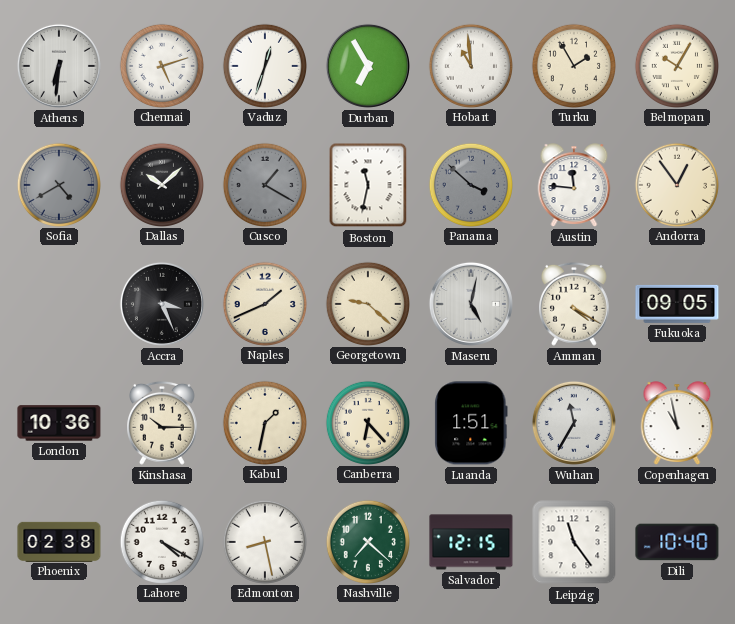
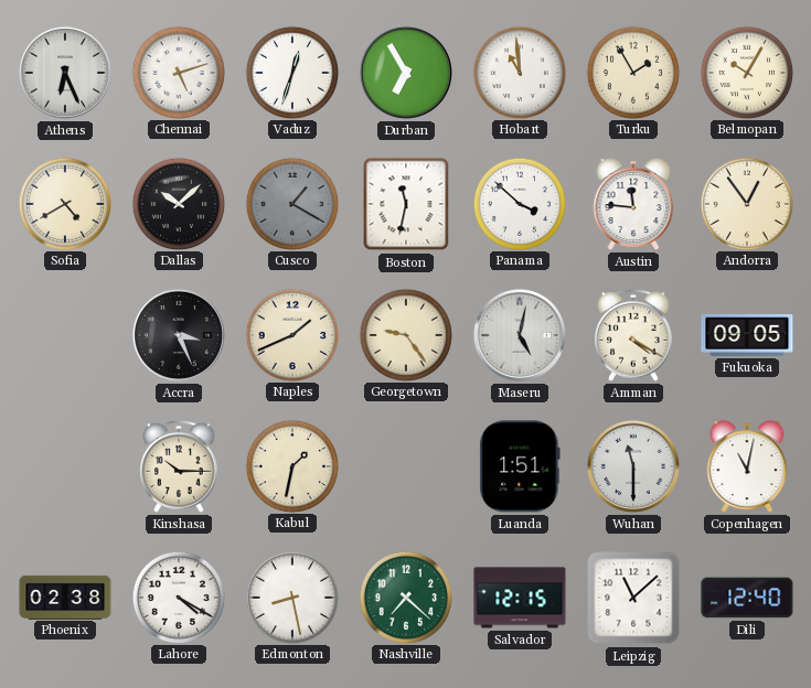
Athens: 6:31 -> 6:26
Sofia dial: grey -> cream
Panama dial: grey -> white
Georgetown: 9:22 -> 9:24
London: 10:36 -> none
Canberra: 6:23 -> none
Wuhan: 11:35 -> 11:30
Copenhagen: 10:58 -> 11:02
Leipzig: 11:24 -> 11:08
Dili: 10:40 -> 12:40
